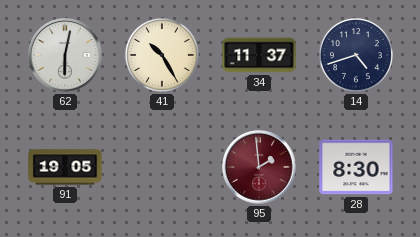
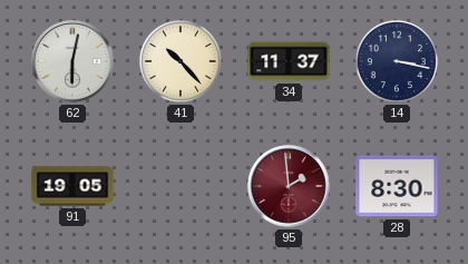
41: 10:25 -> 10:23
14: 4:42 -> 3:17
